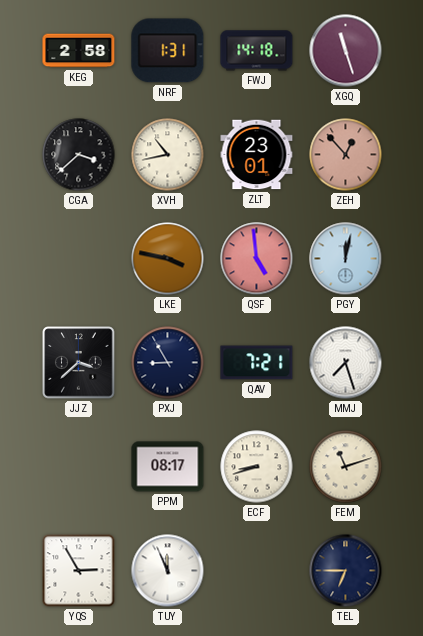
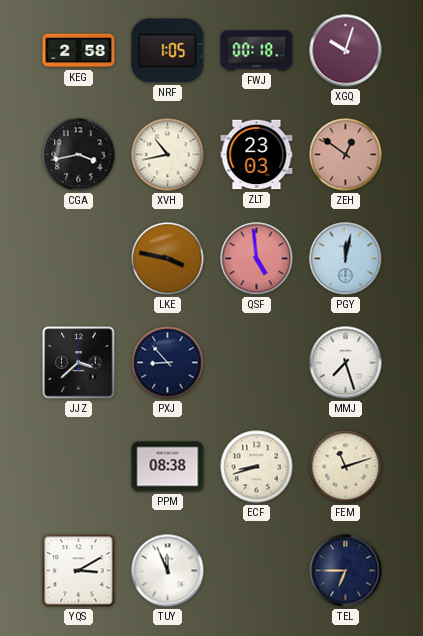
NRF: 1:31 -> 1:05
FWJ: 14:18 -> 00:18
XGQ: 11:27 -> 10:03
CGA: 3:38 -> 3:43
ZLT: 23:01 -> 23:03
ZEH: 12:53 -> 12:51
PXJ: 8:55 -> 8:53
QAV: 7:21 -> none
PPM: 08:17 -> 08:38
YQS: 2:55 -> 3:10
